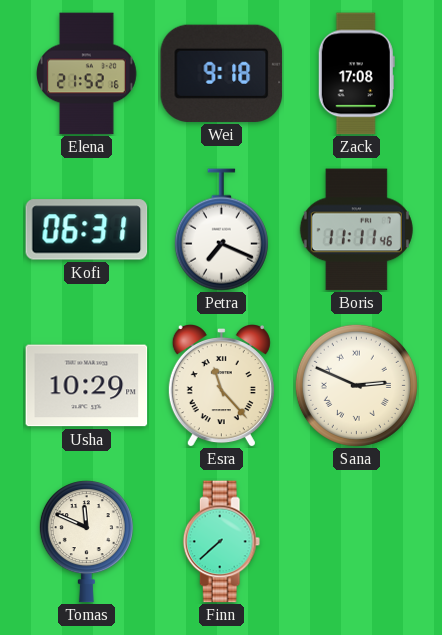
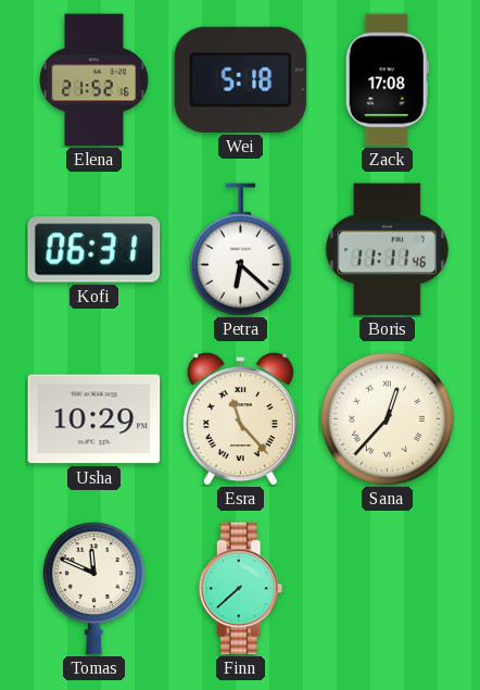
Wei: 9:18 -> 5:18
Petra: 7:19 -> 6:22
Sana: 2:49 -> 12:37
